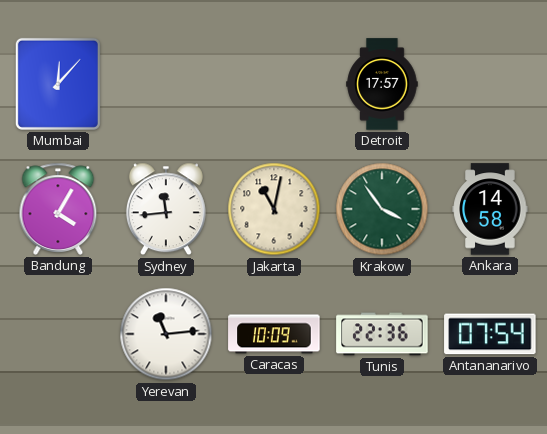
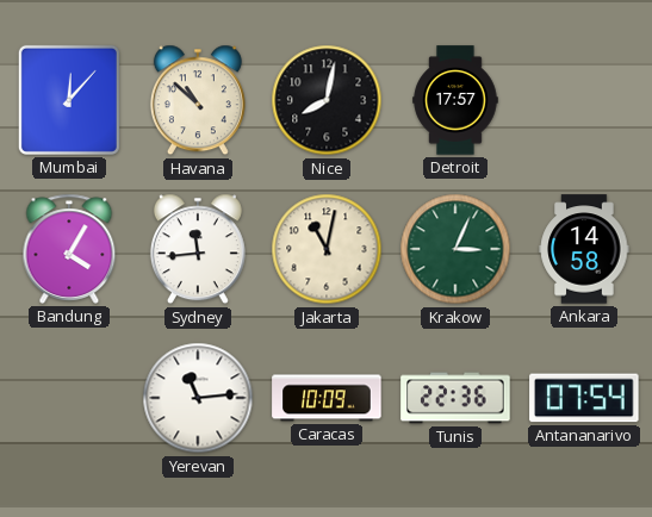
Havana: none -> 10:52
Nice: none -> 8:02
Krakow: 3:54 -> 3:04
